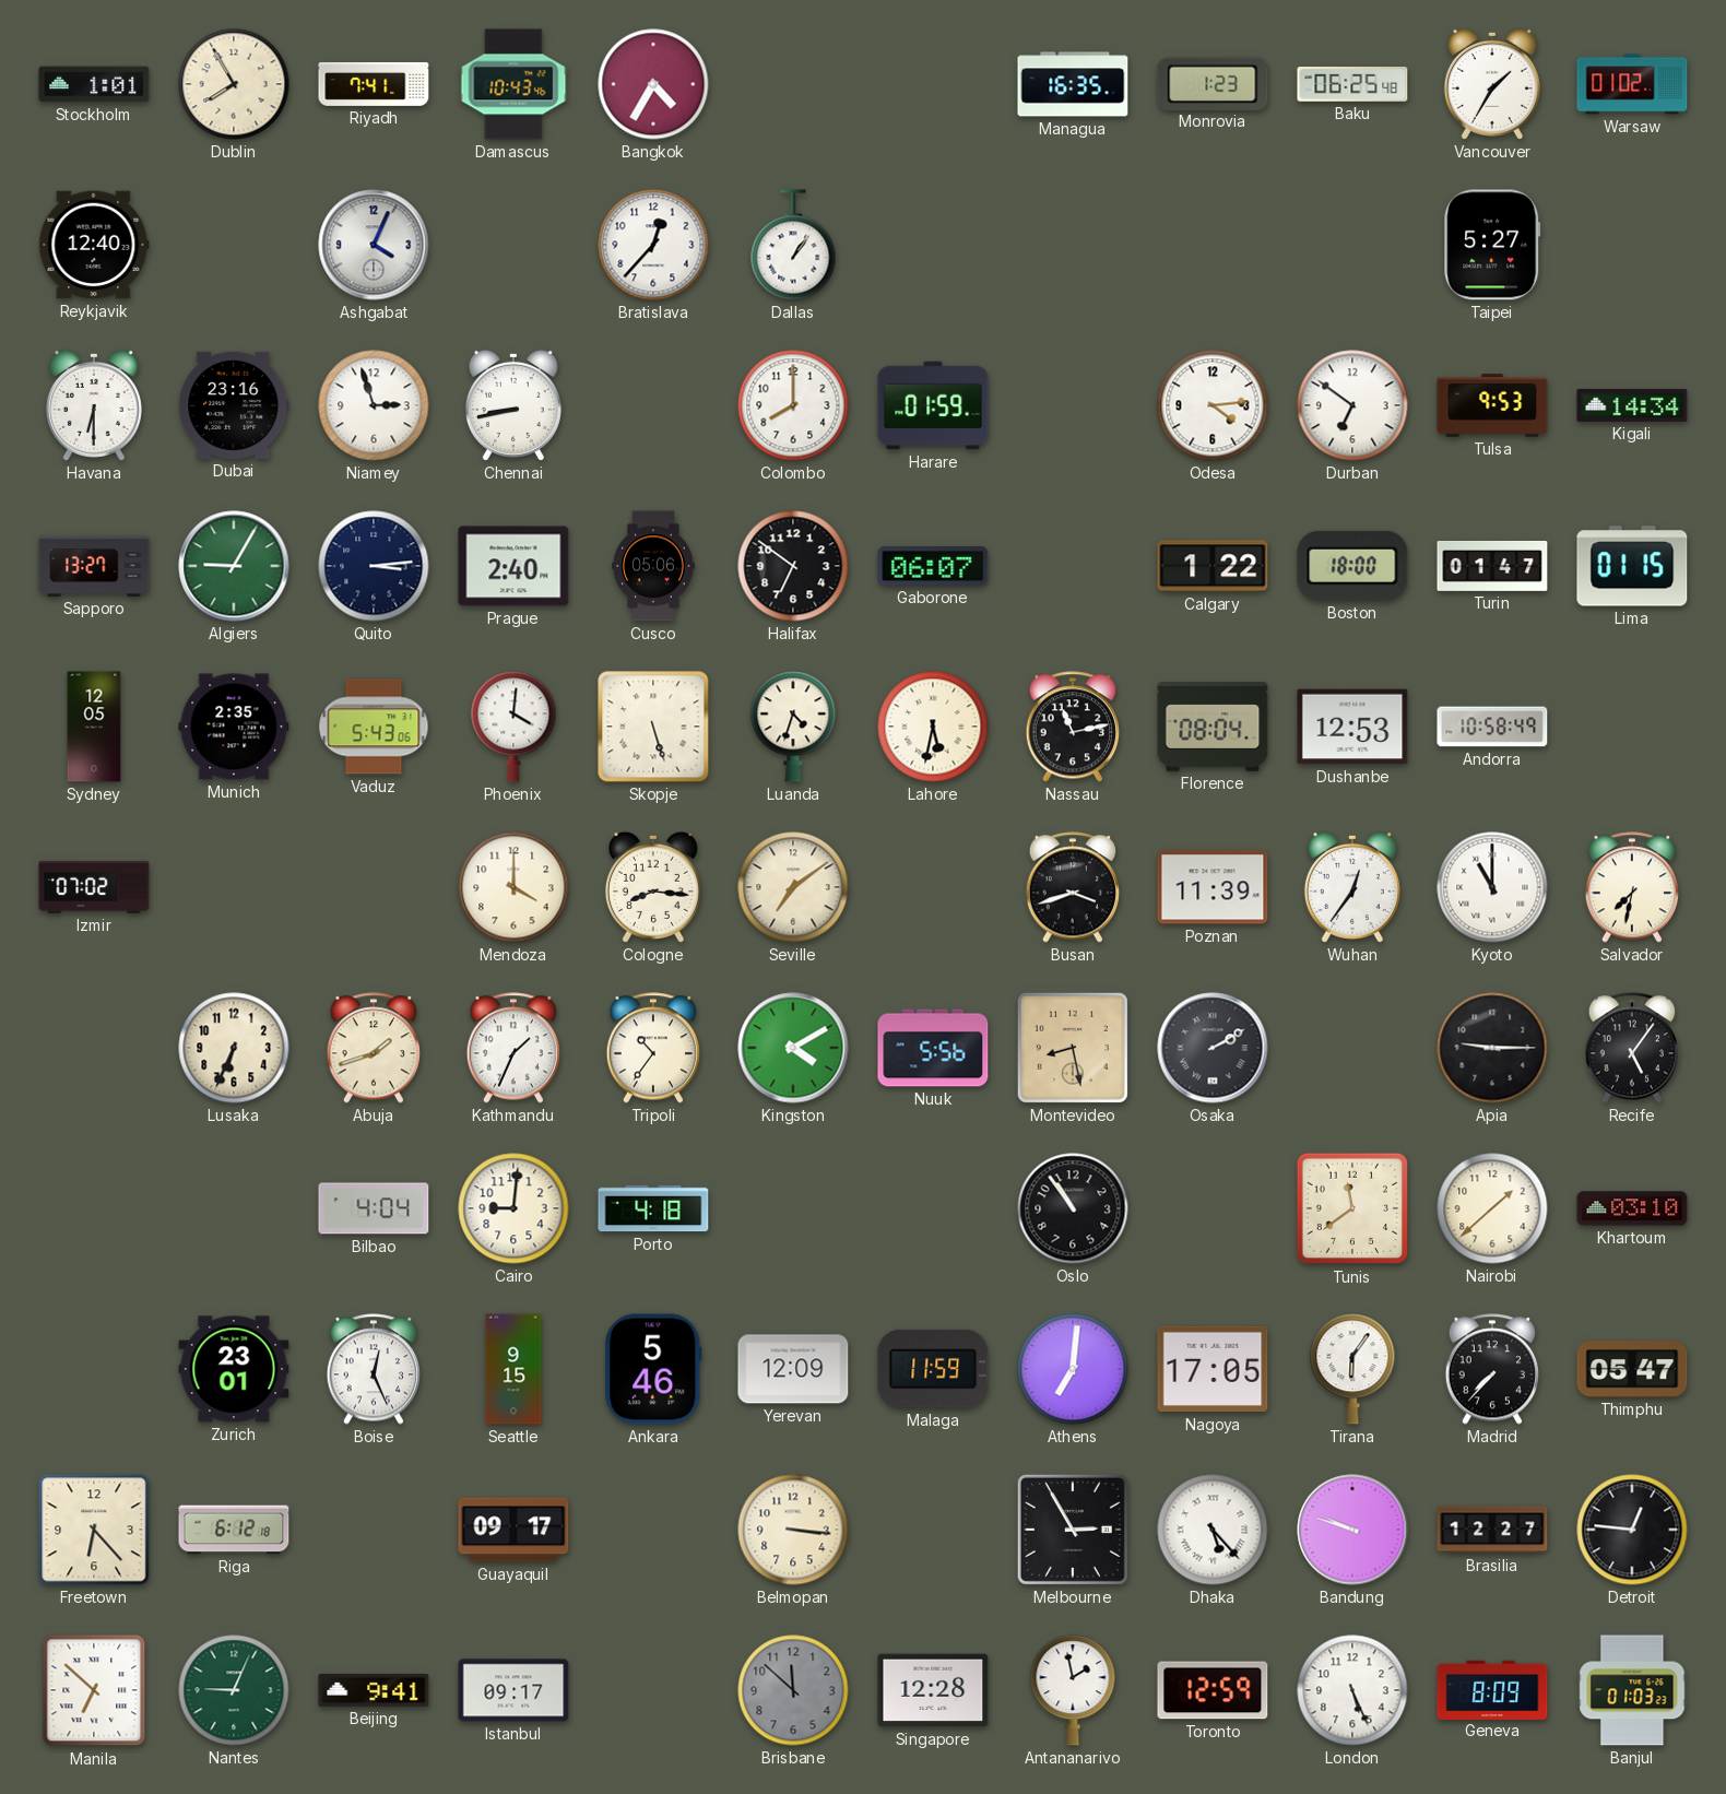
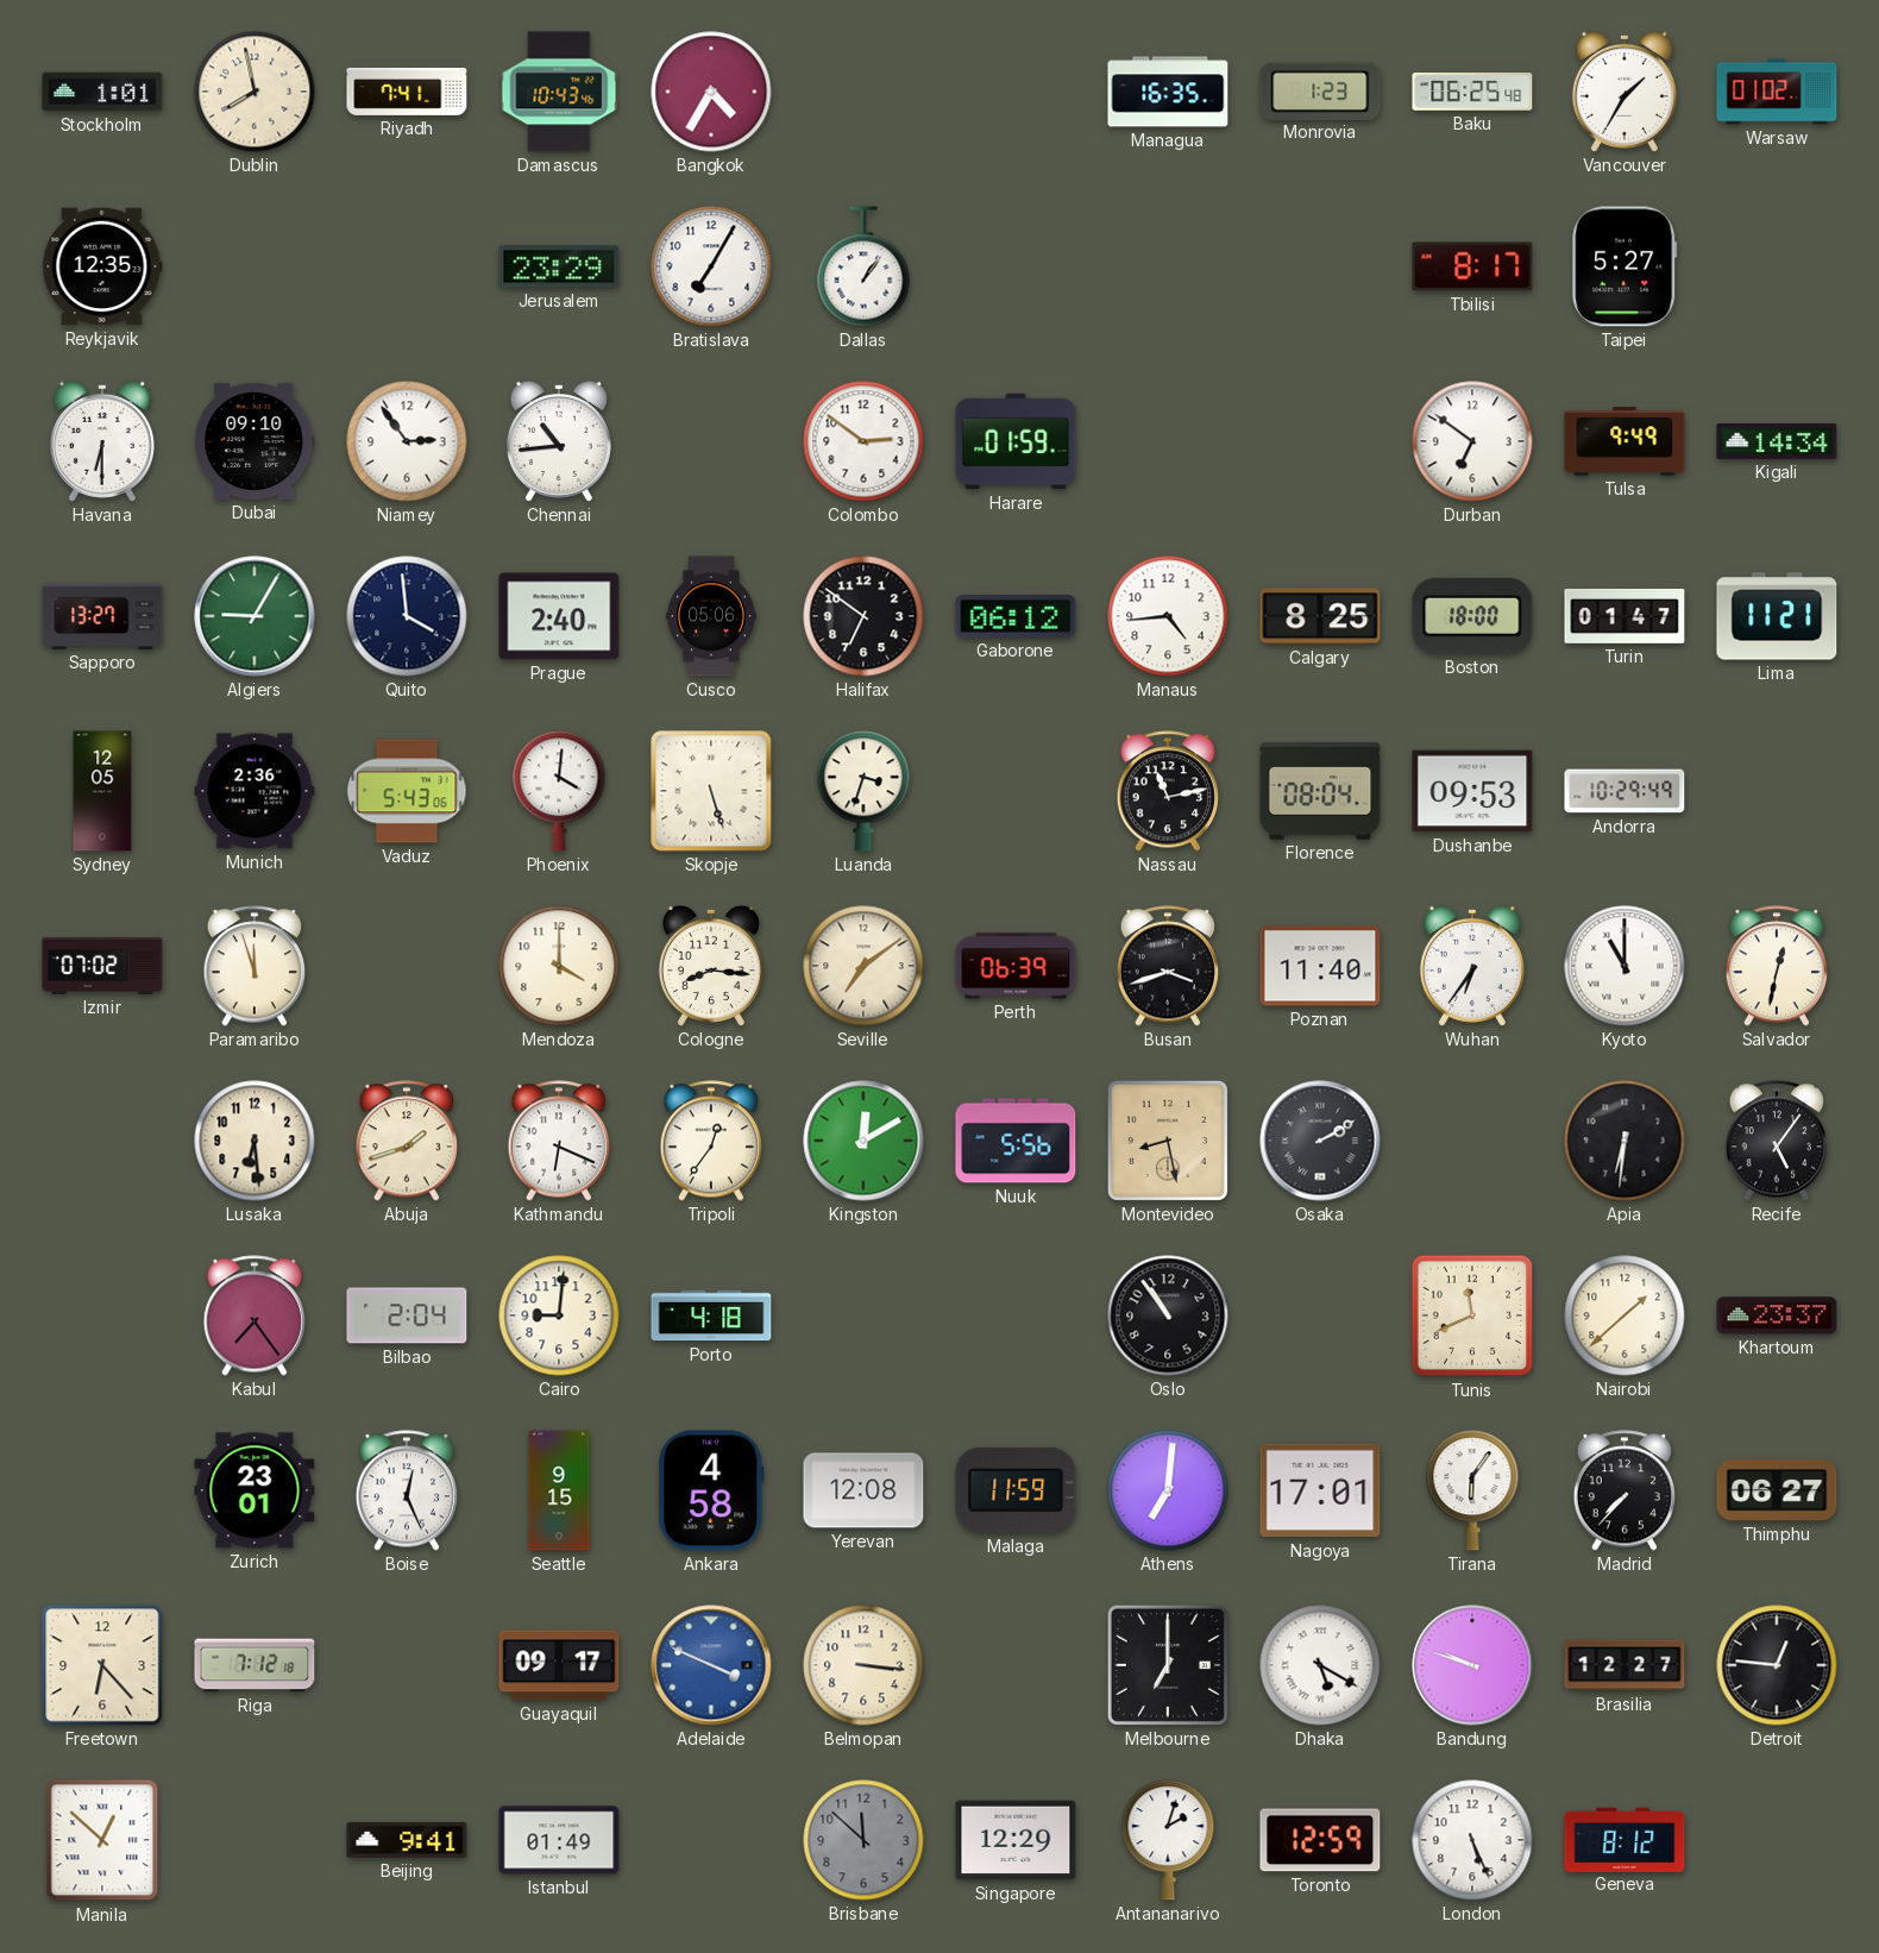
Dublin: 7:55 -> 7:58
Reykjavik: 12:40 -> 12:35
Ashgabat: 4:04 -> none
Jerusalem: none -> 23:29
Bratislava: 12:37 -> 7:05
Tbilisi: none -> 8:17
Dubai: 23:16 -> 09:10
Niamey: 2:57 -> 2:54
Chennai: 8:43 -> 10:44
Colombo: 8:00 -> 2:51
Odesa: 4:14 -> none
Tulsa: 9:53 -> 9:49
Quito: 3:14 -> 3:59
Gaborone: 06:07 -> 06:12
Manaus: none -> 4:44
Calgary: 1:22 -> 8:25
Lima: 01:15 -> 11:21
Munich: 2:35 -> 2:36
Luanda: 4:33 -> 3:33
Lahore: 5:32 -> none
Dushanbe: 12:53 -> 09:53
Andorra: 10:58 -> 10:29
Paramaribo: none -> 11:57
Perth: none -> 06:39
Poznan: 11:39 -> 11:40
Wuhan: 12:36 -> 6:36
Salvador: 7:32 -> 12:32
Lusaka: 6:34 -> 6:29
Kathmandu: 1:34 -> 6:19
Tripoli: 10:36 -> 12:36
Kingston: 4:10 -> 12:10
Apia: 9:15 -> 6:31
Kabul: none -> 7:24
Bilbao: 4:04 -> 2:04
Tunis: 11:39 -> 11:41
Khartoum: 03:10 -> 23:37
Ankara: 5:46 -> 4:58
Yerevan: 12:09 -> 12:08
Nagoya: 17:05 -> 17:01
Thimphu: 05:47 -> 06:27
Riga: 6:12 -> 7:12
Adelaide: none -> 3:49
Melbourne: 2:55 -> 7:00
Dhaka: 5:23 -> 5:20
Manila: 6:52 -> 12:52
Nantes: 9:04 -> none
Istanbul: 09:17 -> 01:49
Singapore: 12:28 -> 12:29
Antananarivo: 1:58 -> 2:03
Geneva: 8:09 -> 8:12
Banjul: 01:03 -> none
